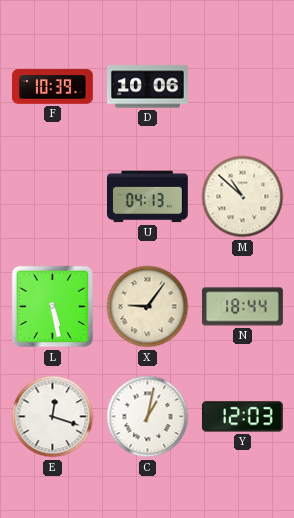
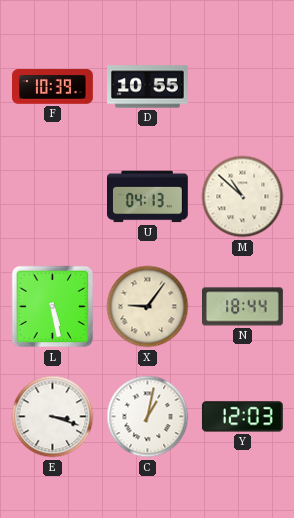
D: 10:06 -> 10:55
E: 12:18 -> 3:18
